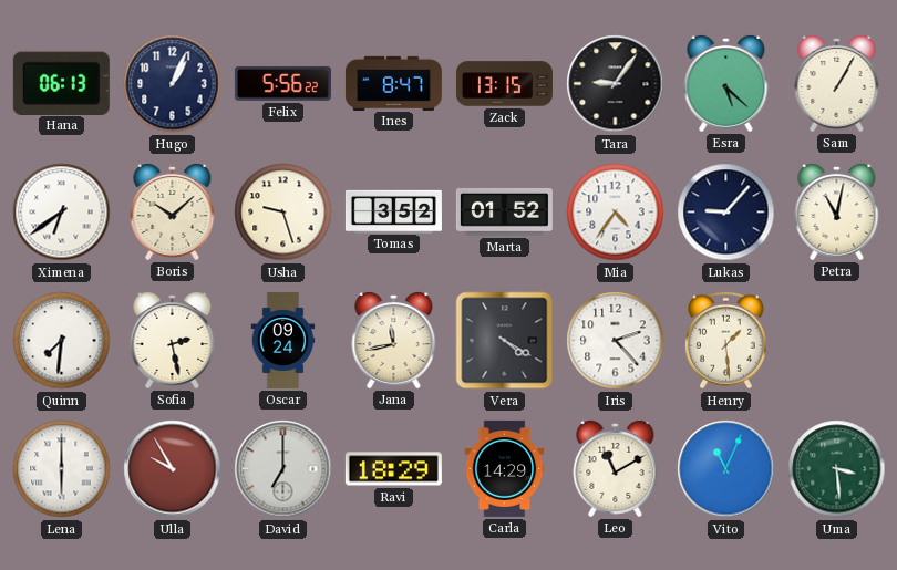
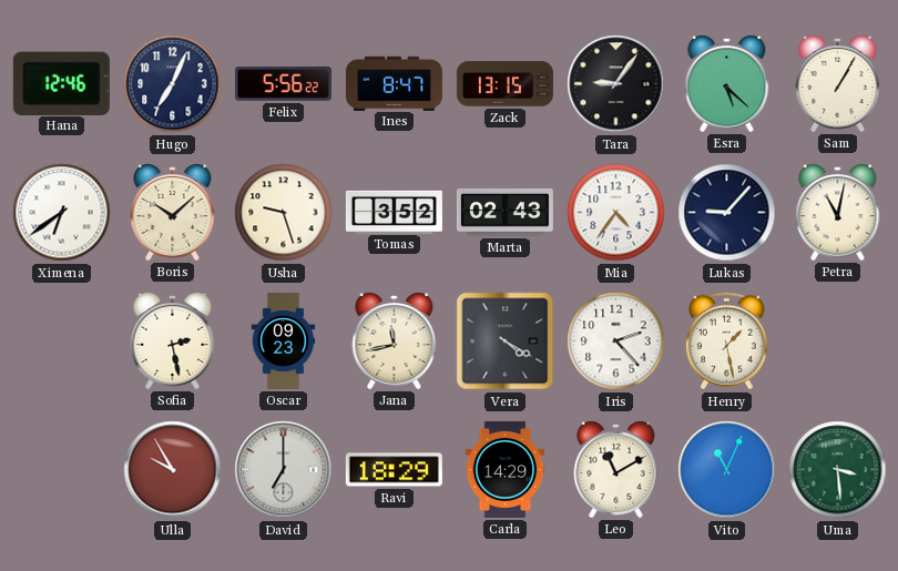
Hana: 06:13 -> 12:46
Hugo: 1:04 -> 7:04
Marta: 01:52 -> 02:43
Quinn: 7:31 -> none
Oscar: 09:24 -> 09:23
Henry: 1:29 -> 1:28
Lena: 6:00 -> none
